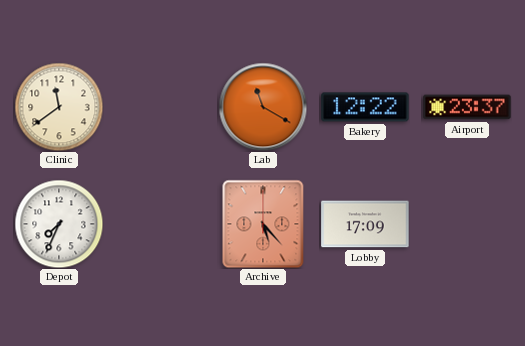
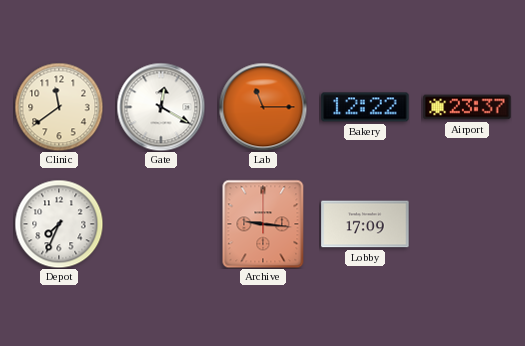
Gate: none -> 12:20
Lab: 11:20 -> 11:15
Archive: 5:23 -> 9:16
